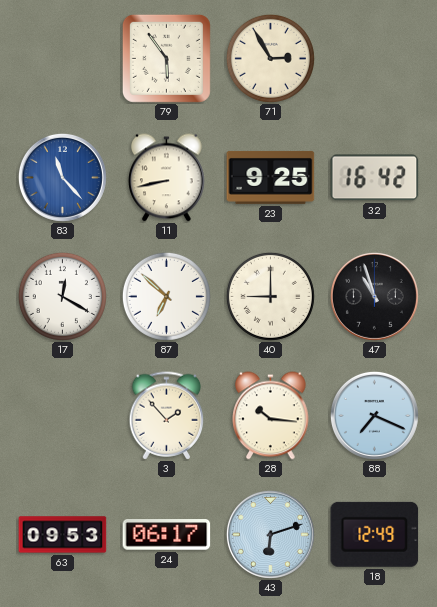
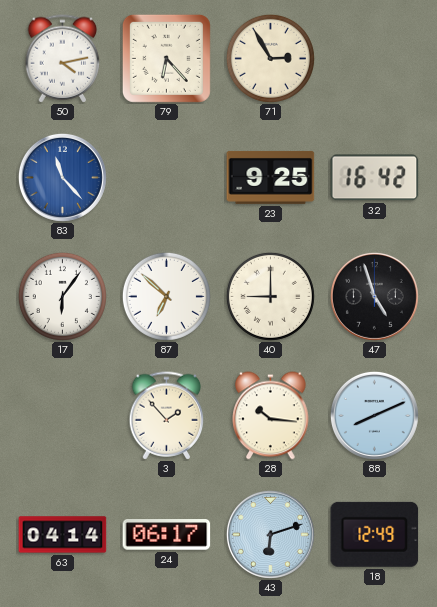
50: none -> 4:13
79: 5:54 -> 6:23
11: 8:43 -> none
17: 12:20 -> 6:06
47: 10:57 -> 4:57
88: 7:19 -> 8:11
63: 09:53 -> 04:14
